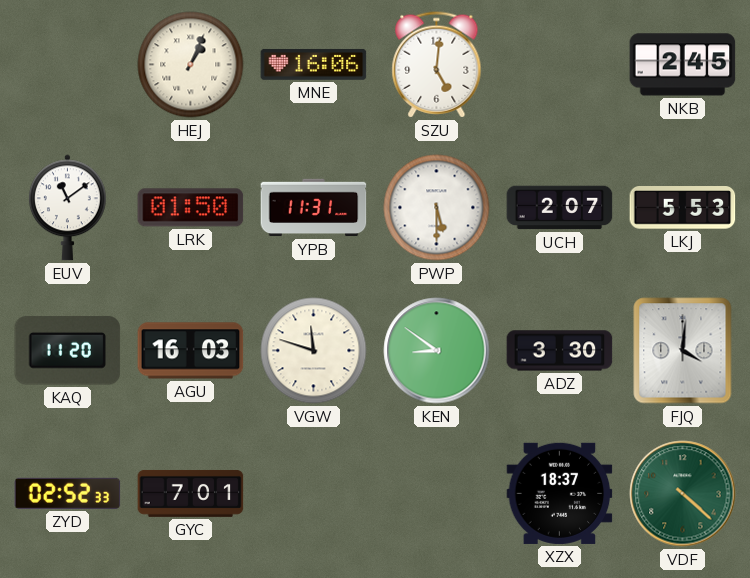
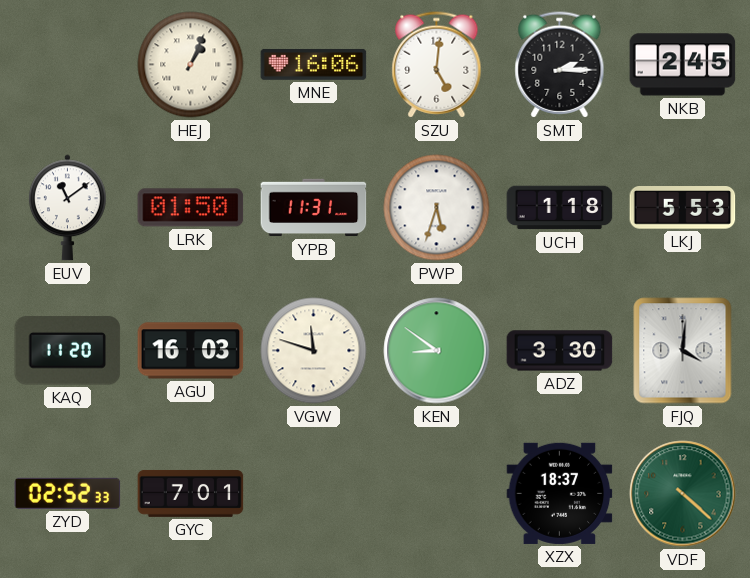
SMT: none -> 2:15
PWP: 5:30 -> 5:33
UCH: 2:07 -> 1:18
